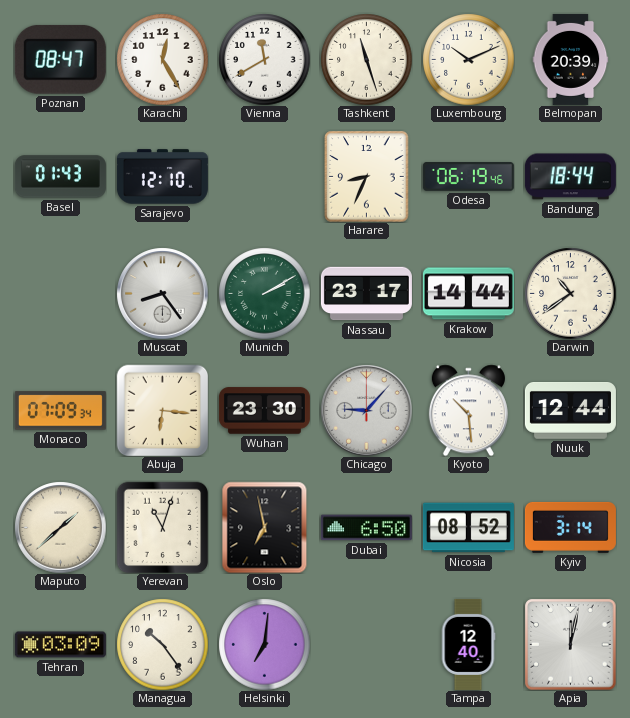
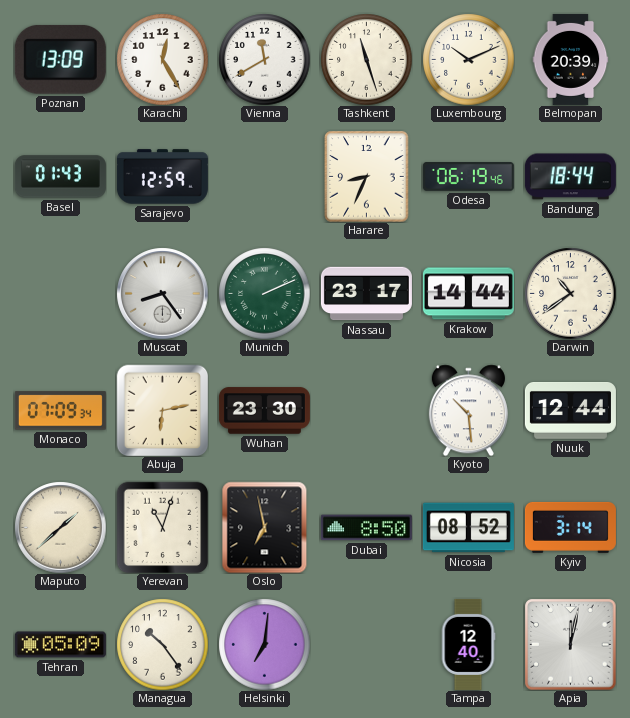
Poznan: 08:47 -> 13:09
Sarajevo: 12:10 -> 12:59
Munich: 2:10 -> 2:11
Abuja: 6:16 -> 6:13
Chicago: 9:07 -> none
Dubai: 6:50 -> 8:50
Tehran: 03:09 -> 05:09
